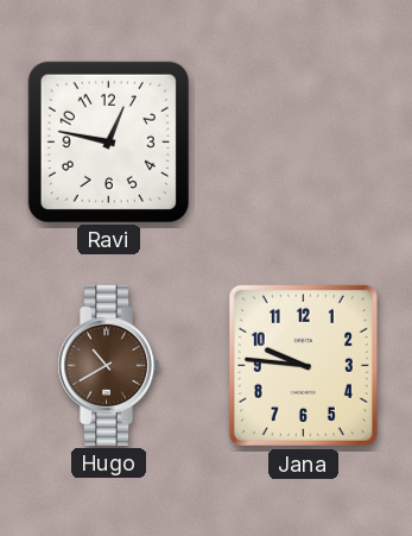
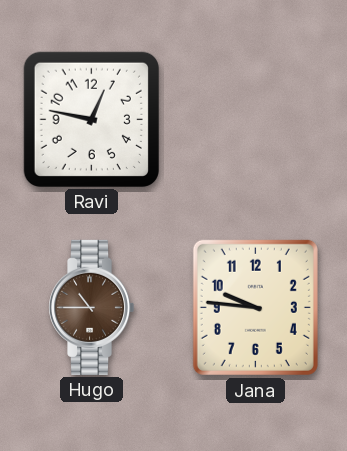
Hugo: 10:40 -> 10:45
